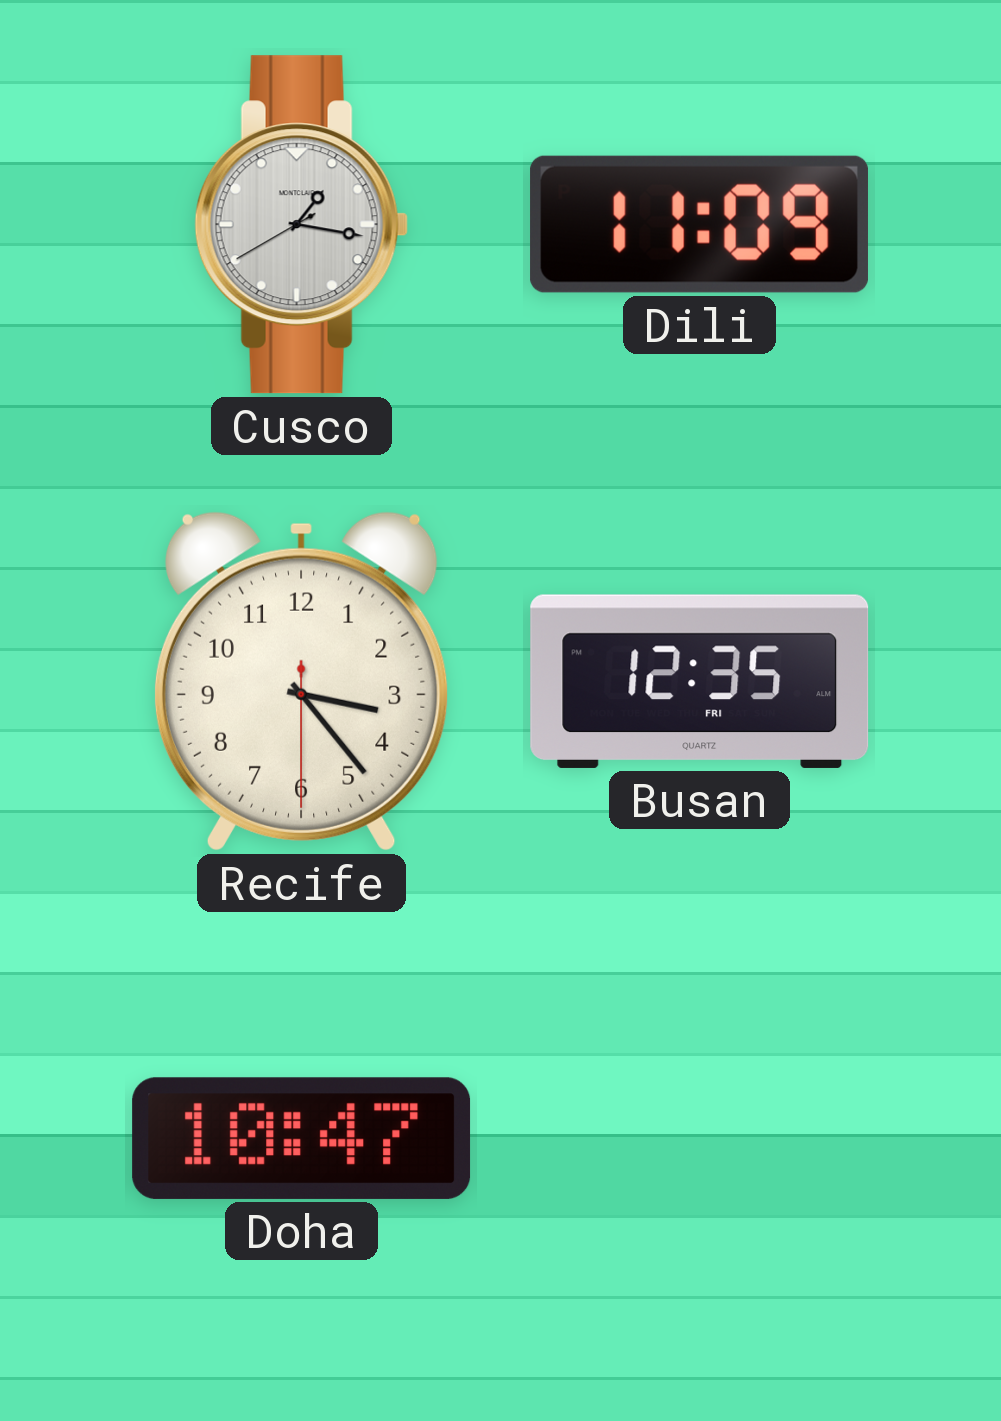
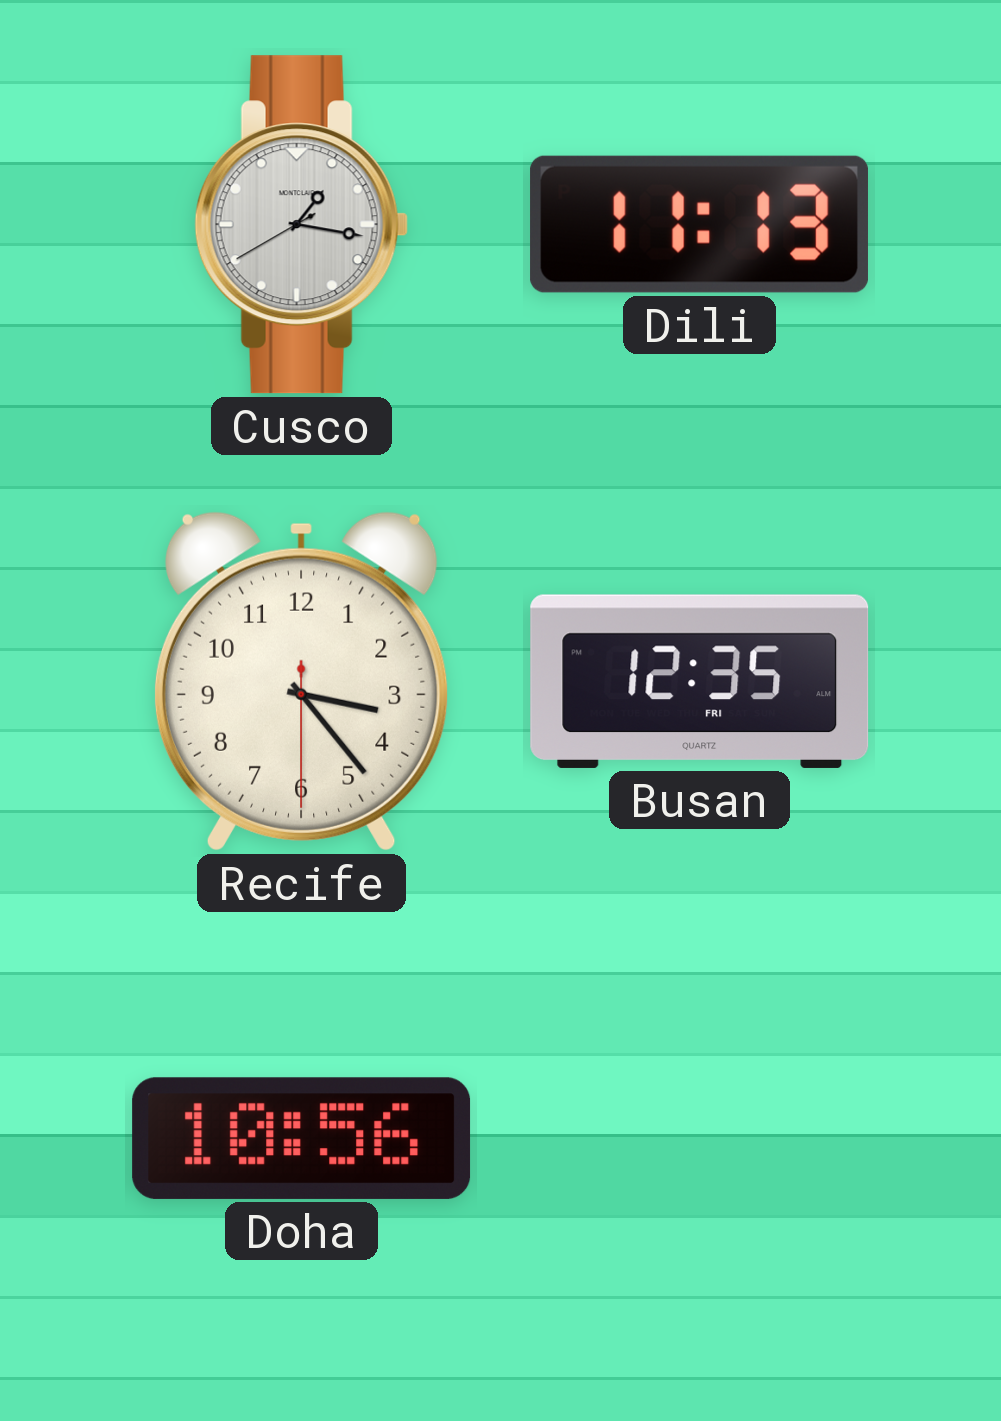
Dili: 11:09 -> 11:13
Doha: 10:47 -> 10:56
